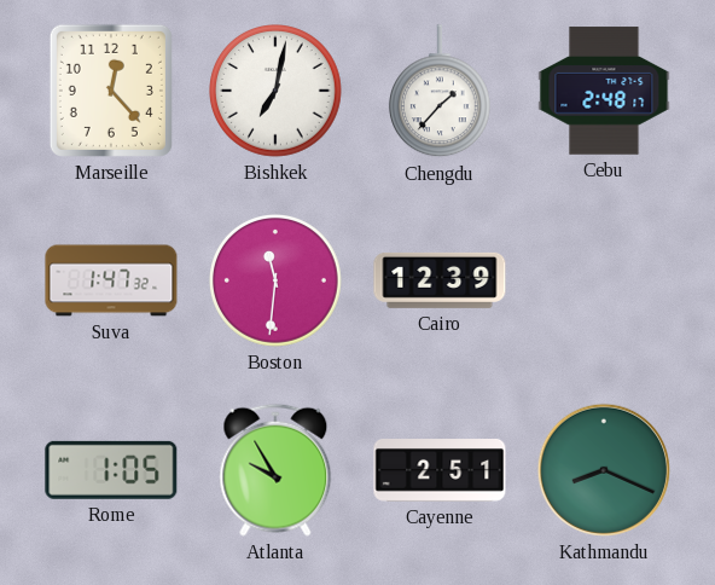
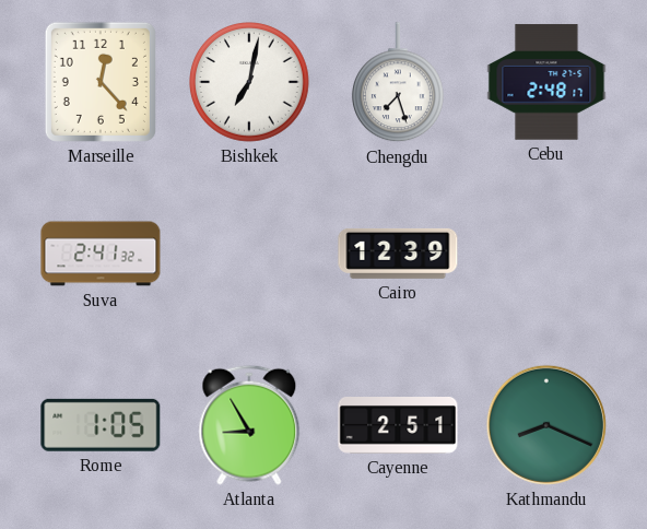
Chengdu: 1:37 -> 7:27
Suva: 1:47 -> 2:41
Boston: 11:31 -> none
Atlanta: 9:55 -> 8:55
